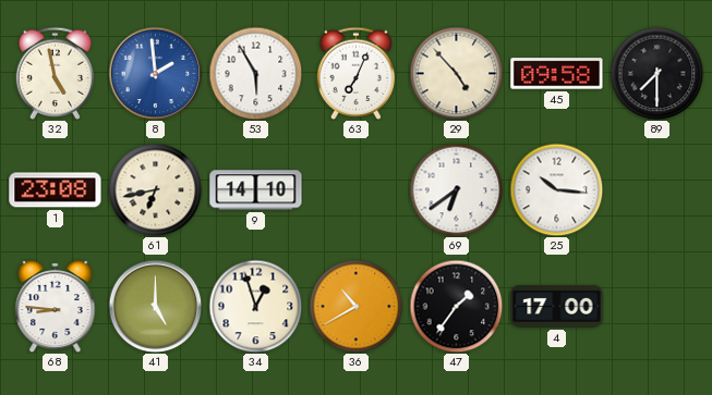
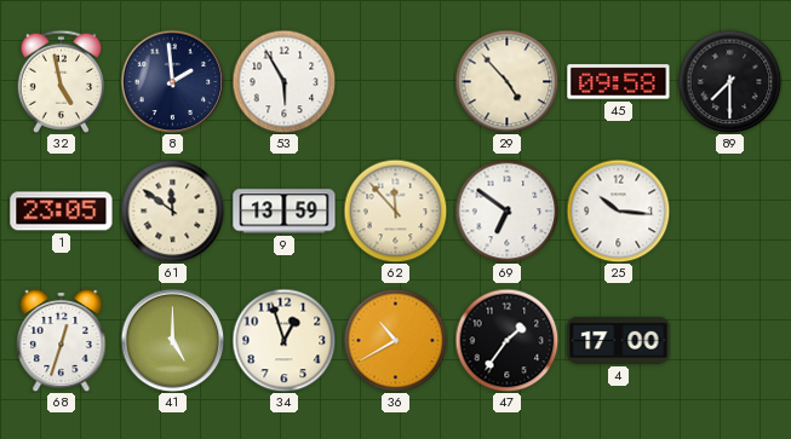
8 dial: blue -> navy
63: 7:04 -> none
1: 23:08 -> 23:05
61: 6:43 -> 11:51
9: 14:10 -> 13:59
62: none -> 11:53
69: 6:39 -> 6:51
68: 8:46 -> 12:33
